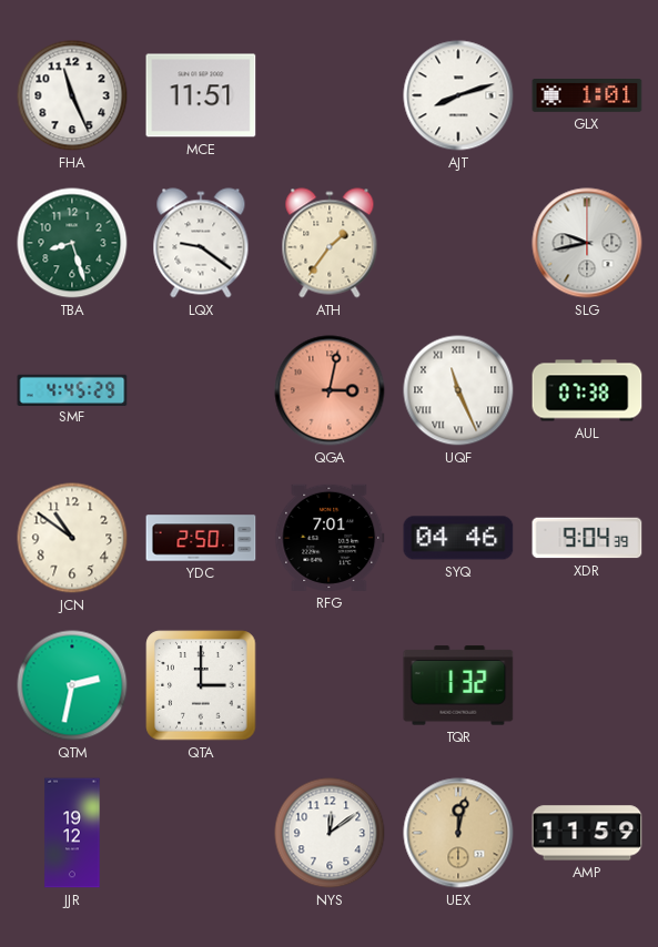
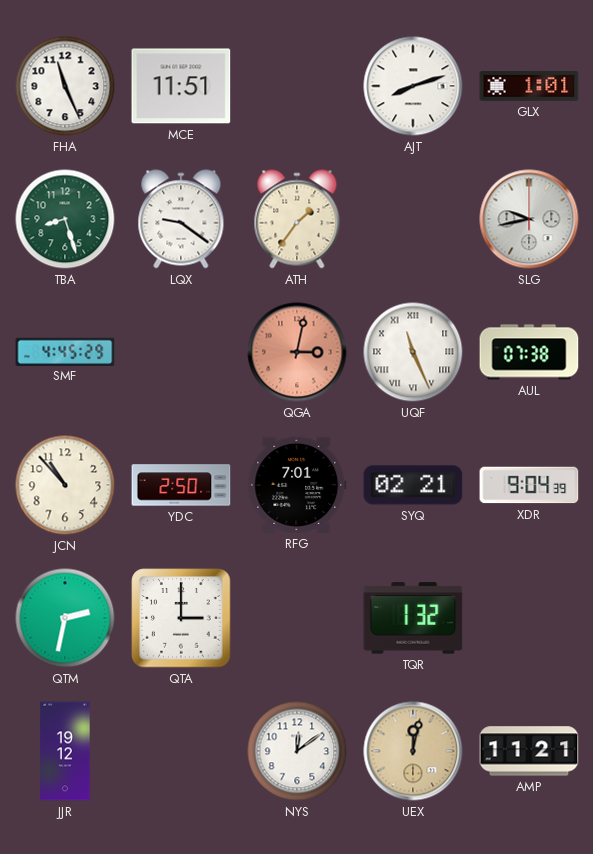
JCN: 10:51 -> 10:53
SYQ: 04:46 -> 02:21
AMP: 11:59 -> 11:21
